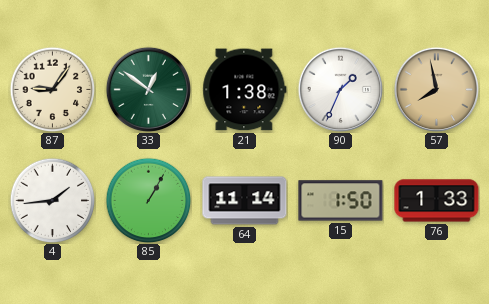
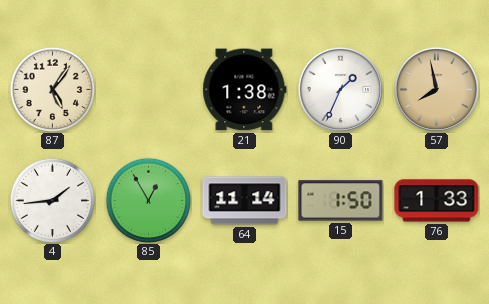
87: 9:06 -> 5:06
33: 12:51 -> none
85: 1:05 -> 12:55
